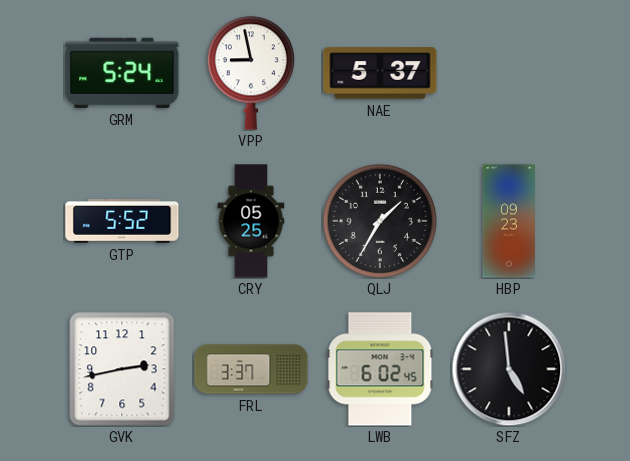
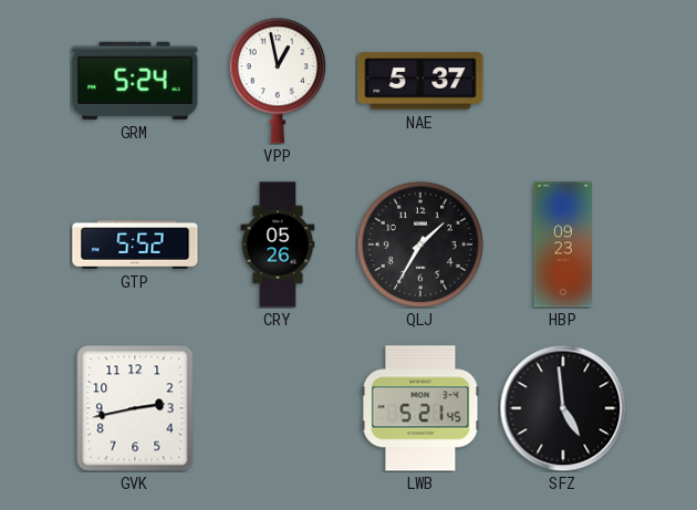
VPP: 8:58 -> 12:58
CRY: 05:25 -> 05:26
FRL: 3:37 -> none
LWB: 6:02 -> 5:21
